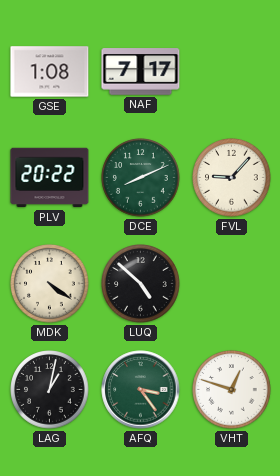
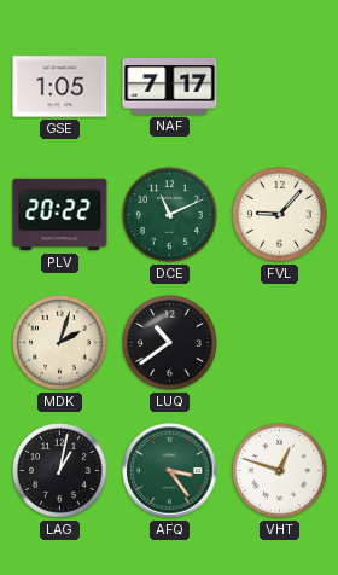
GSE: 1:08 -> 1:05
DCE: 8:11 -> 11:11
MDK: 4:21 -> 2:03
LUQ: 4:52 -> 10:39
